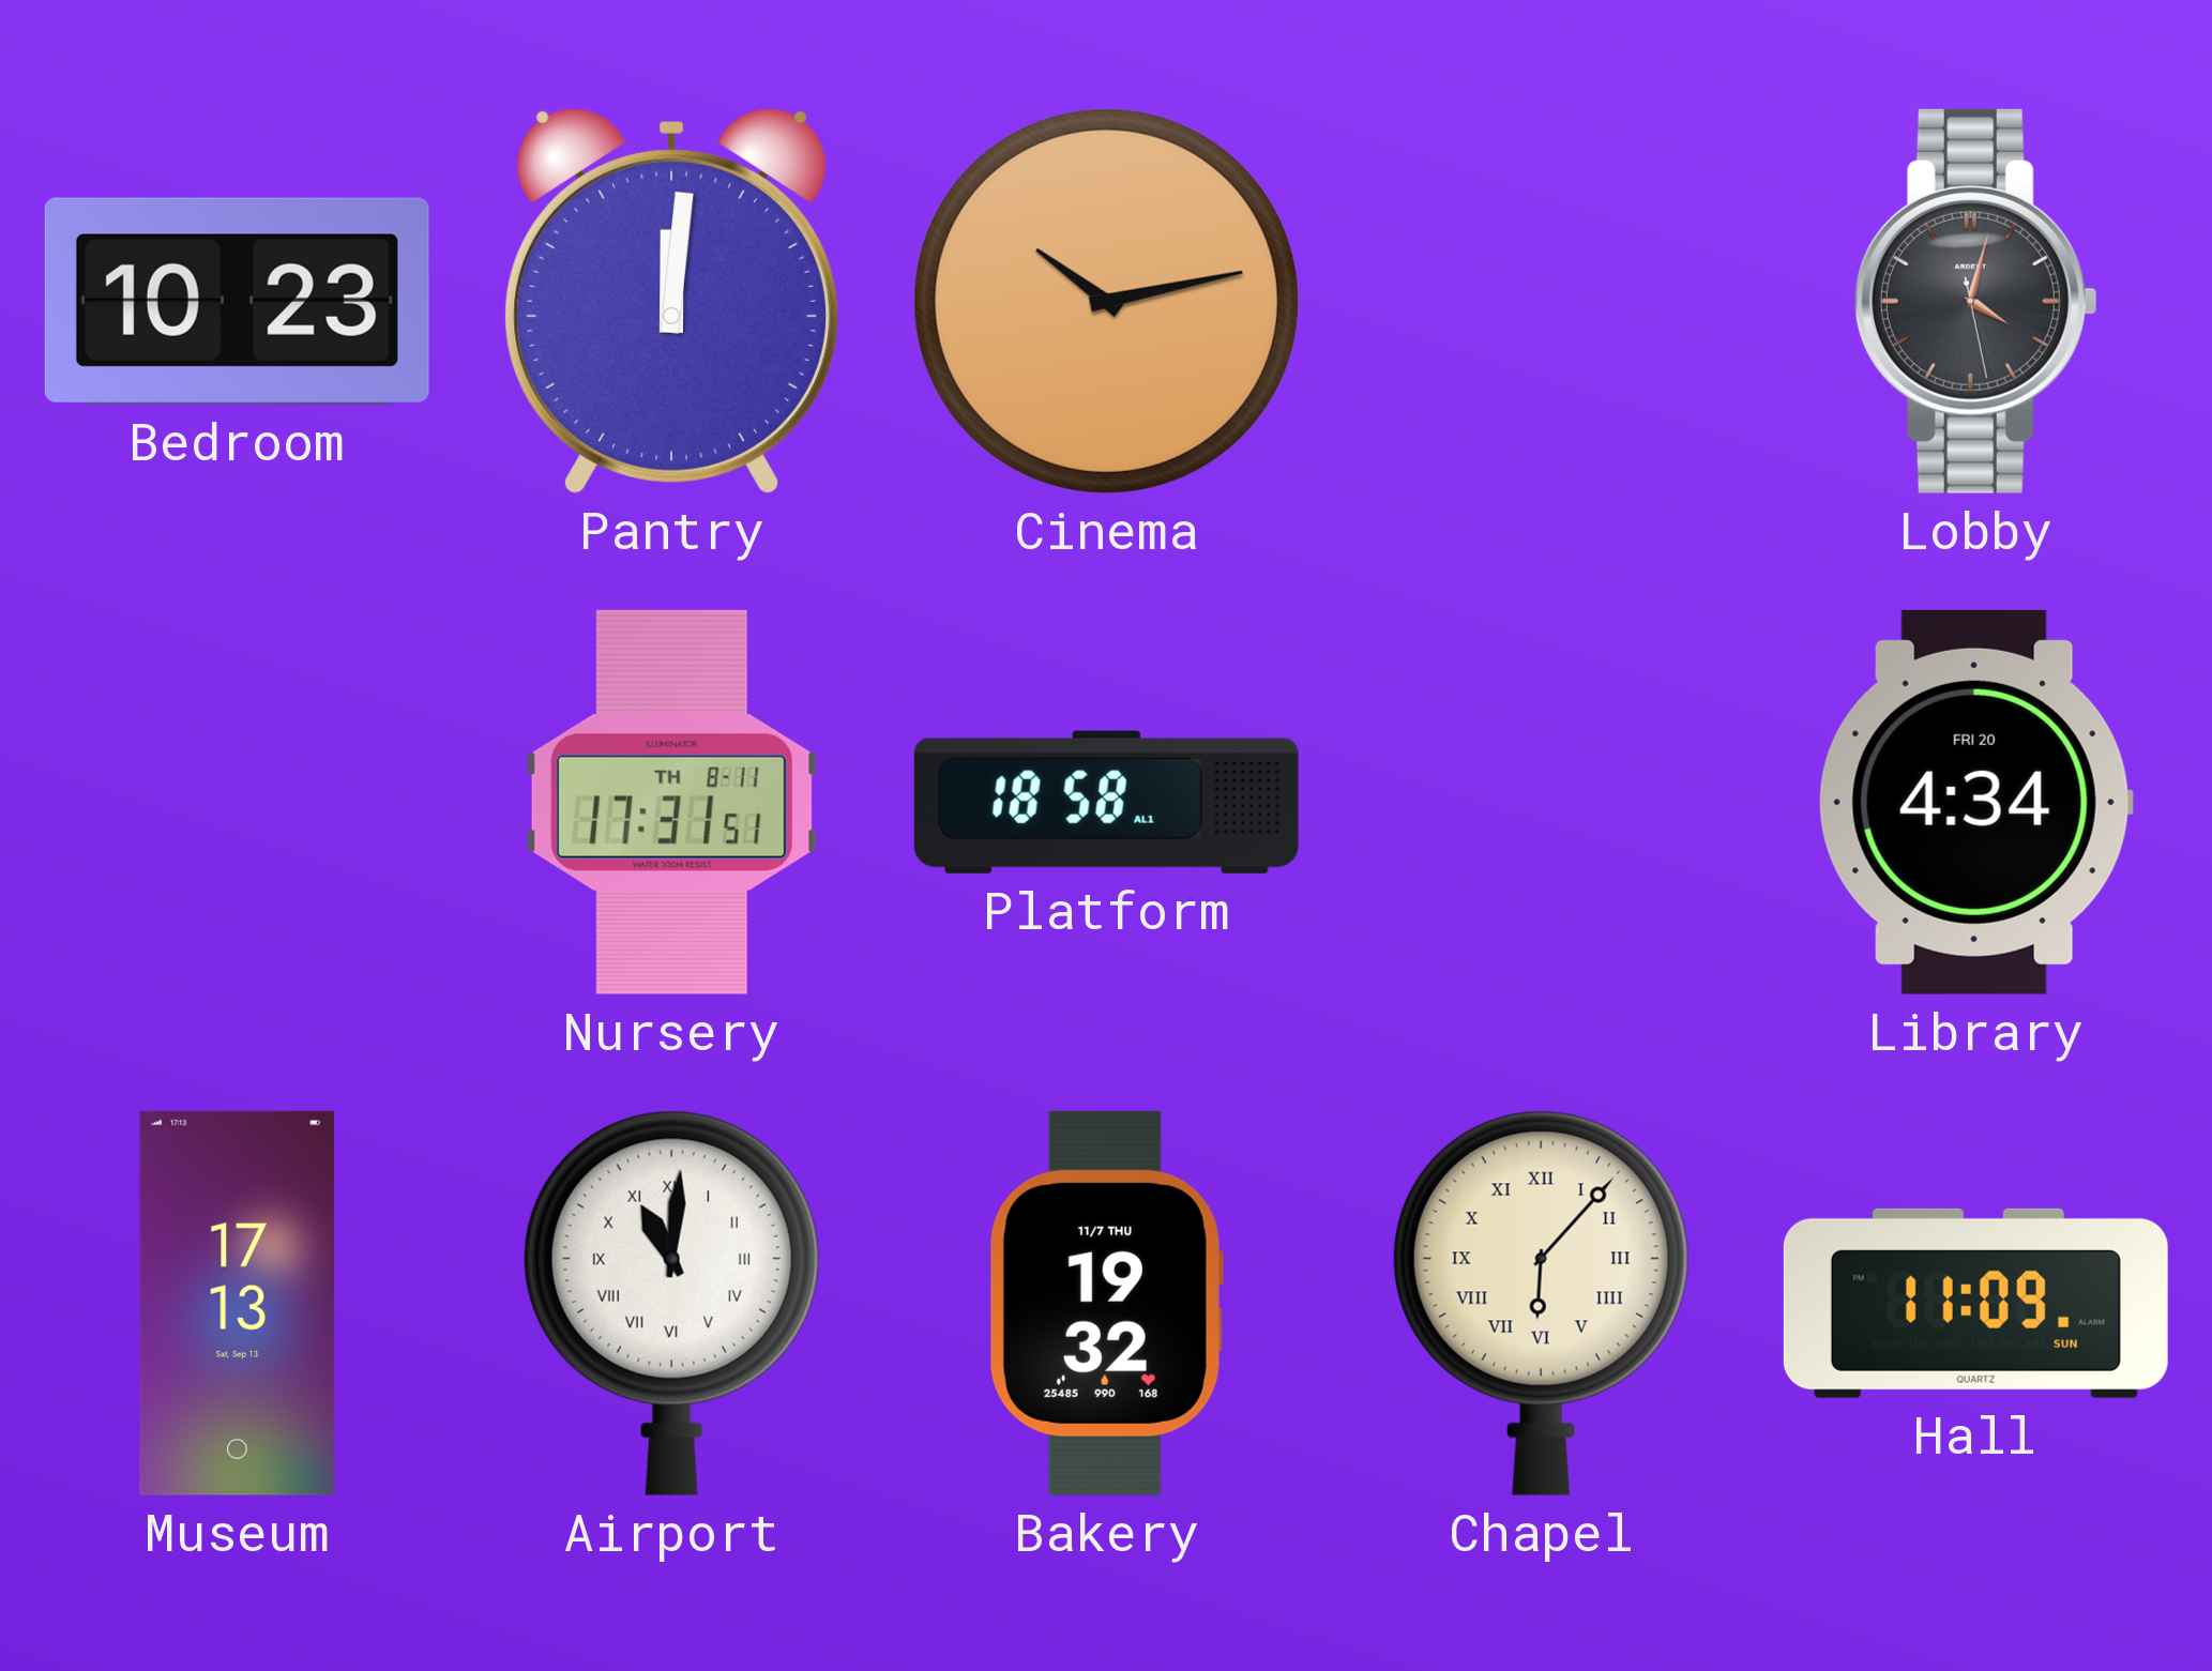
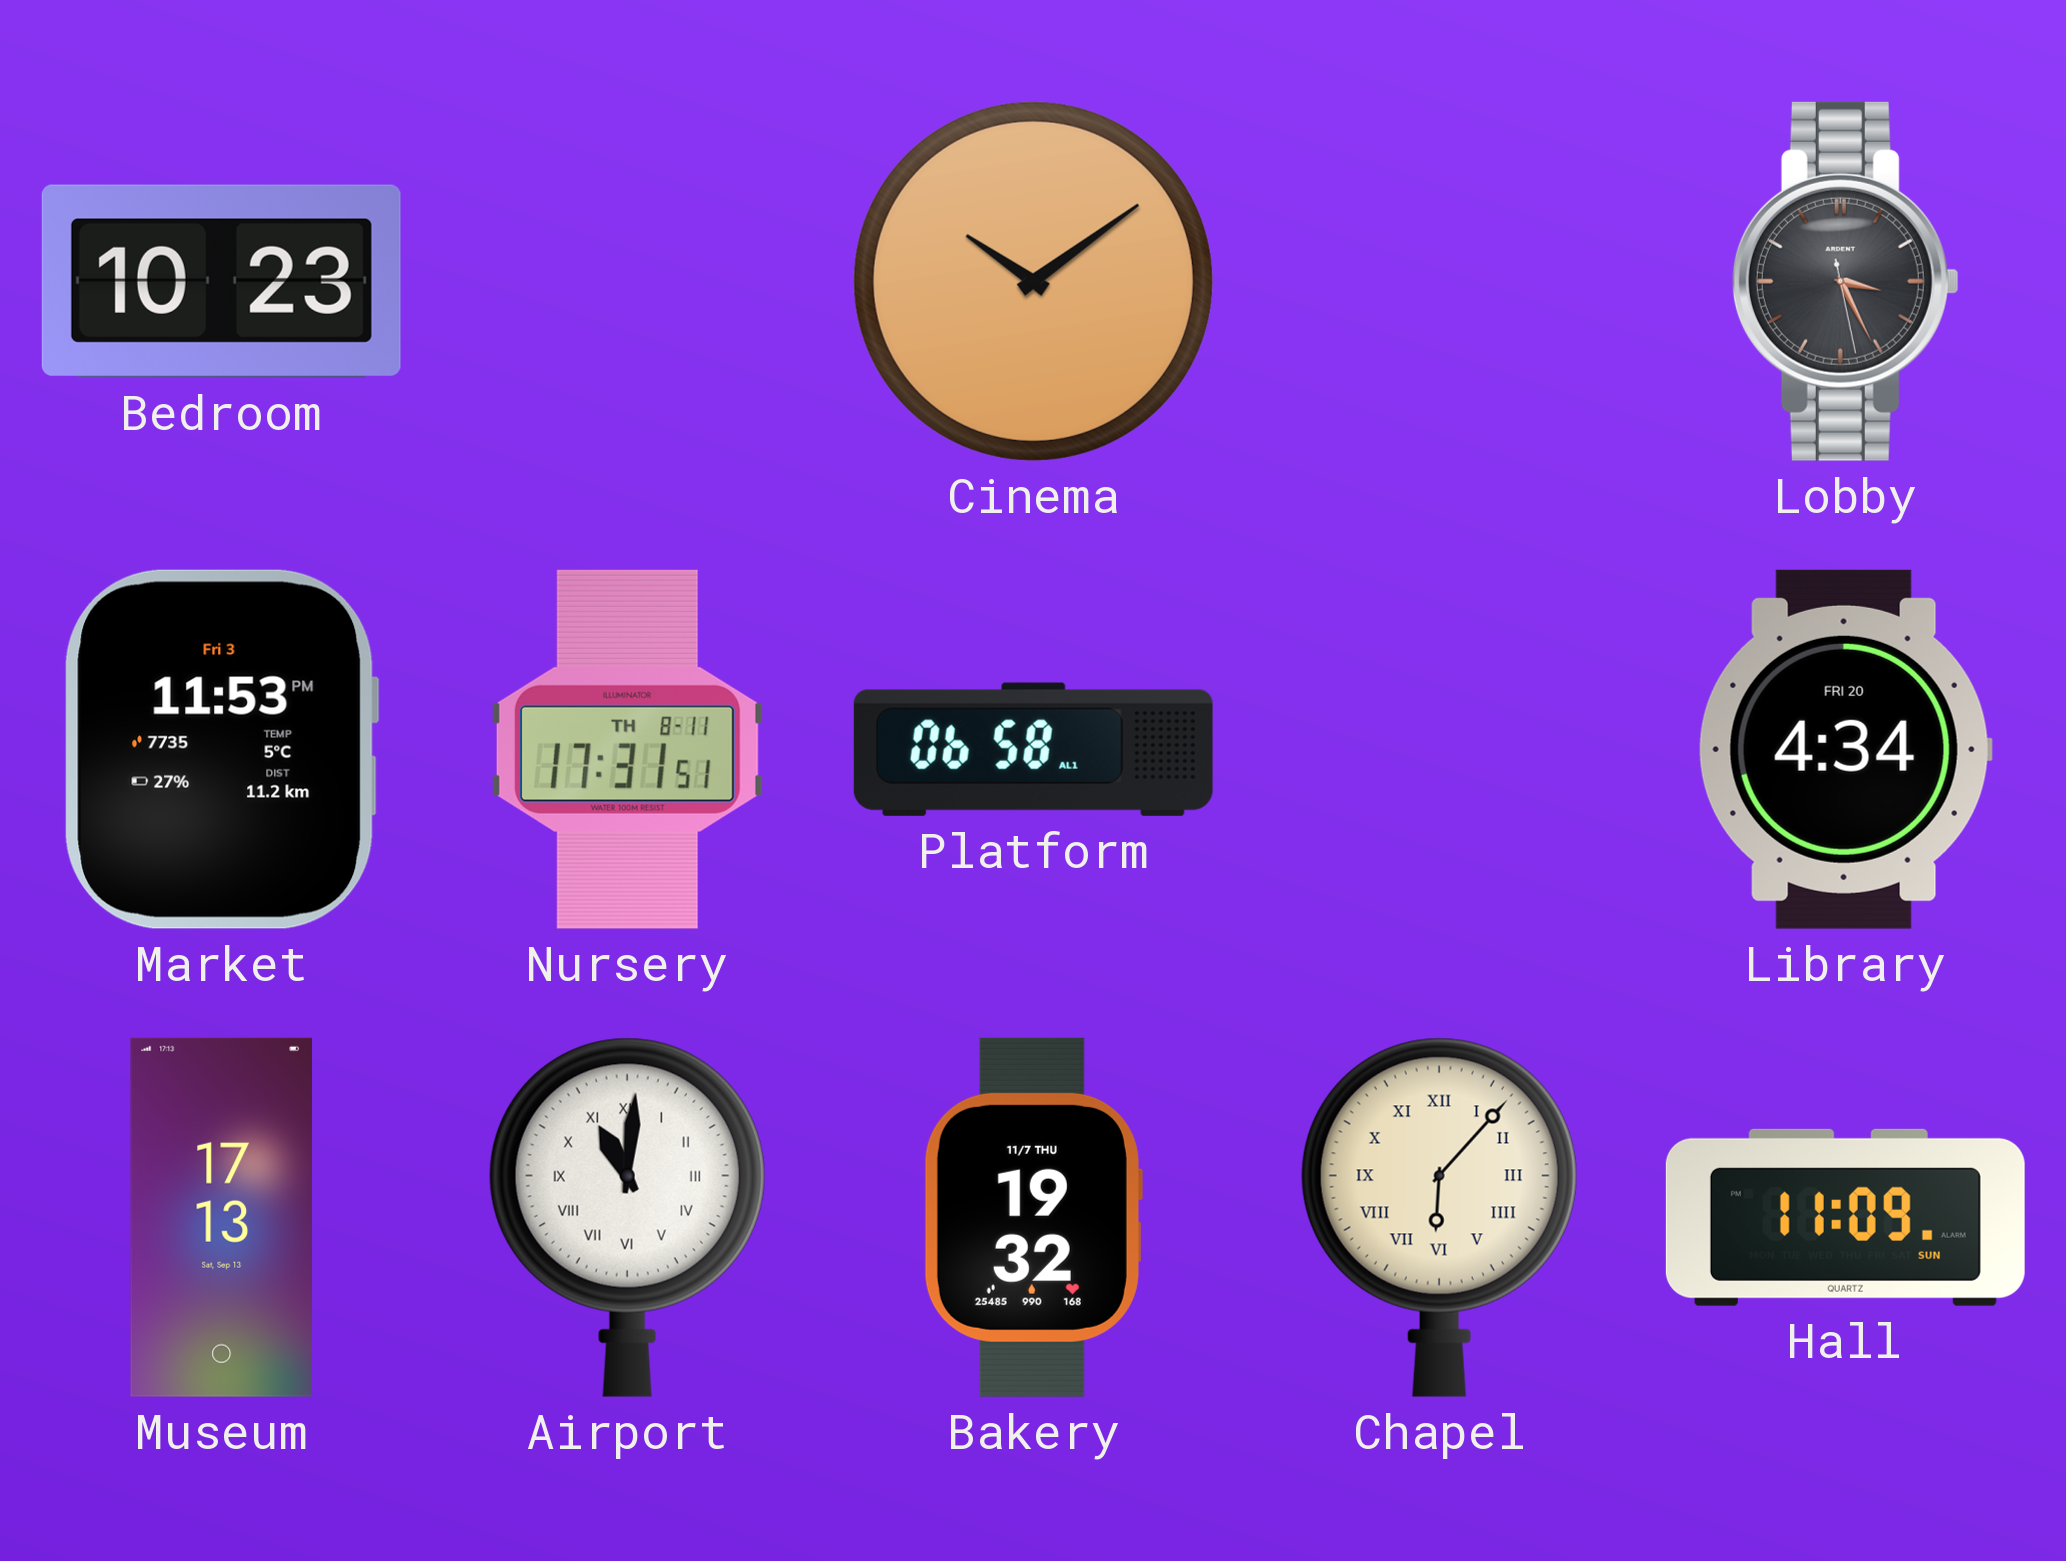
Pantry: 12:01 -> none
Cinema: 10:13 -> 10:09
Lobby: 4:02 -> 3:25
Market: none -> 11:53
Platform: 18:58 -> 06:58
